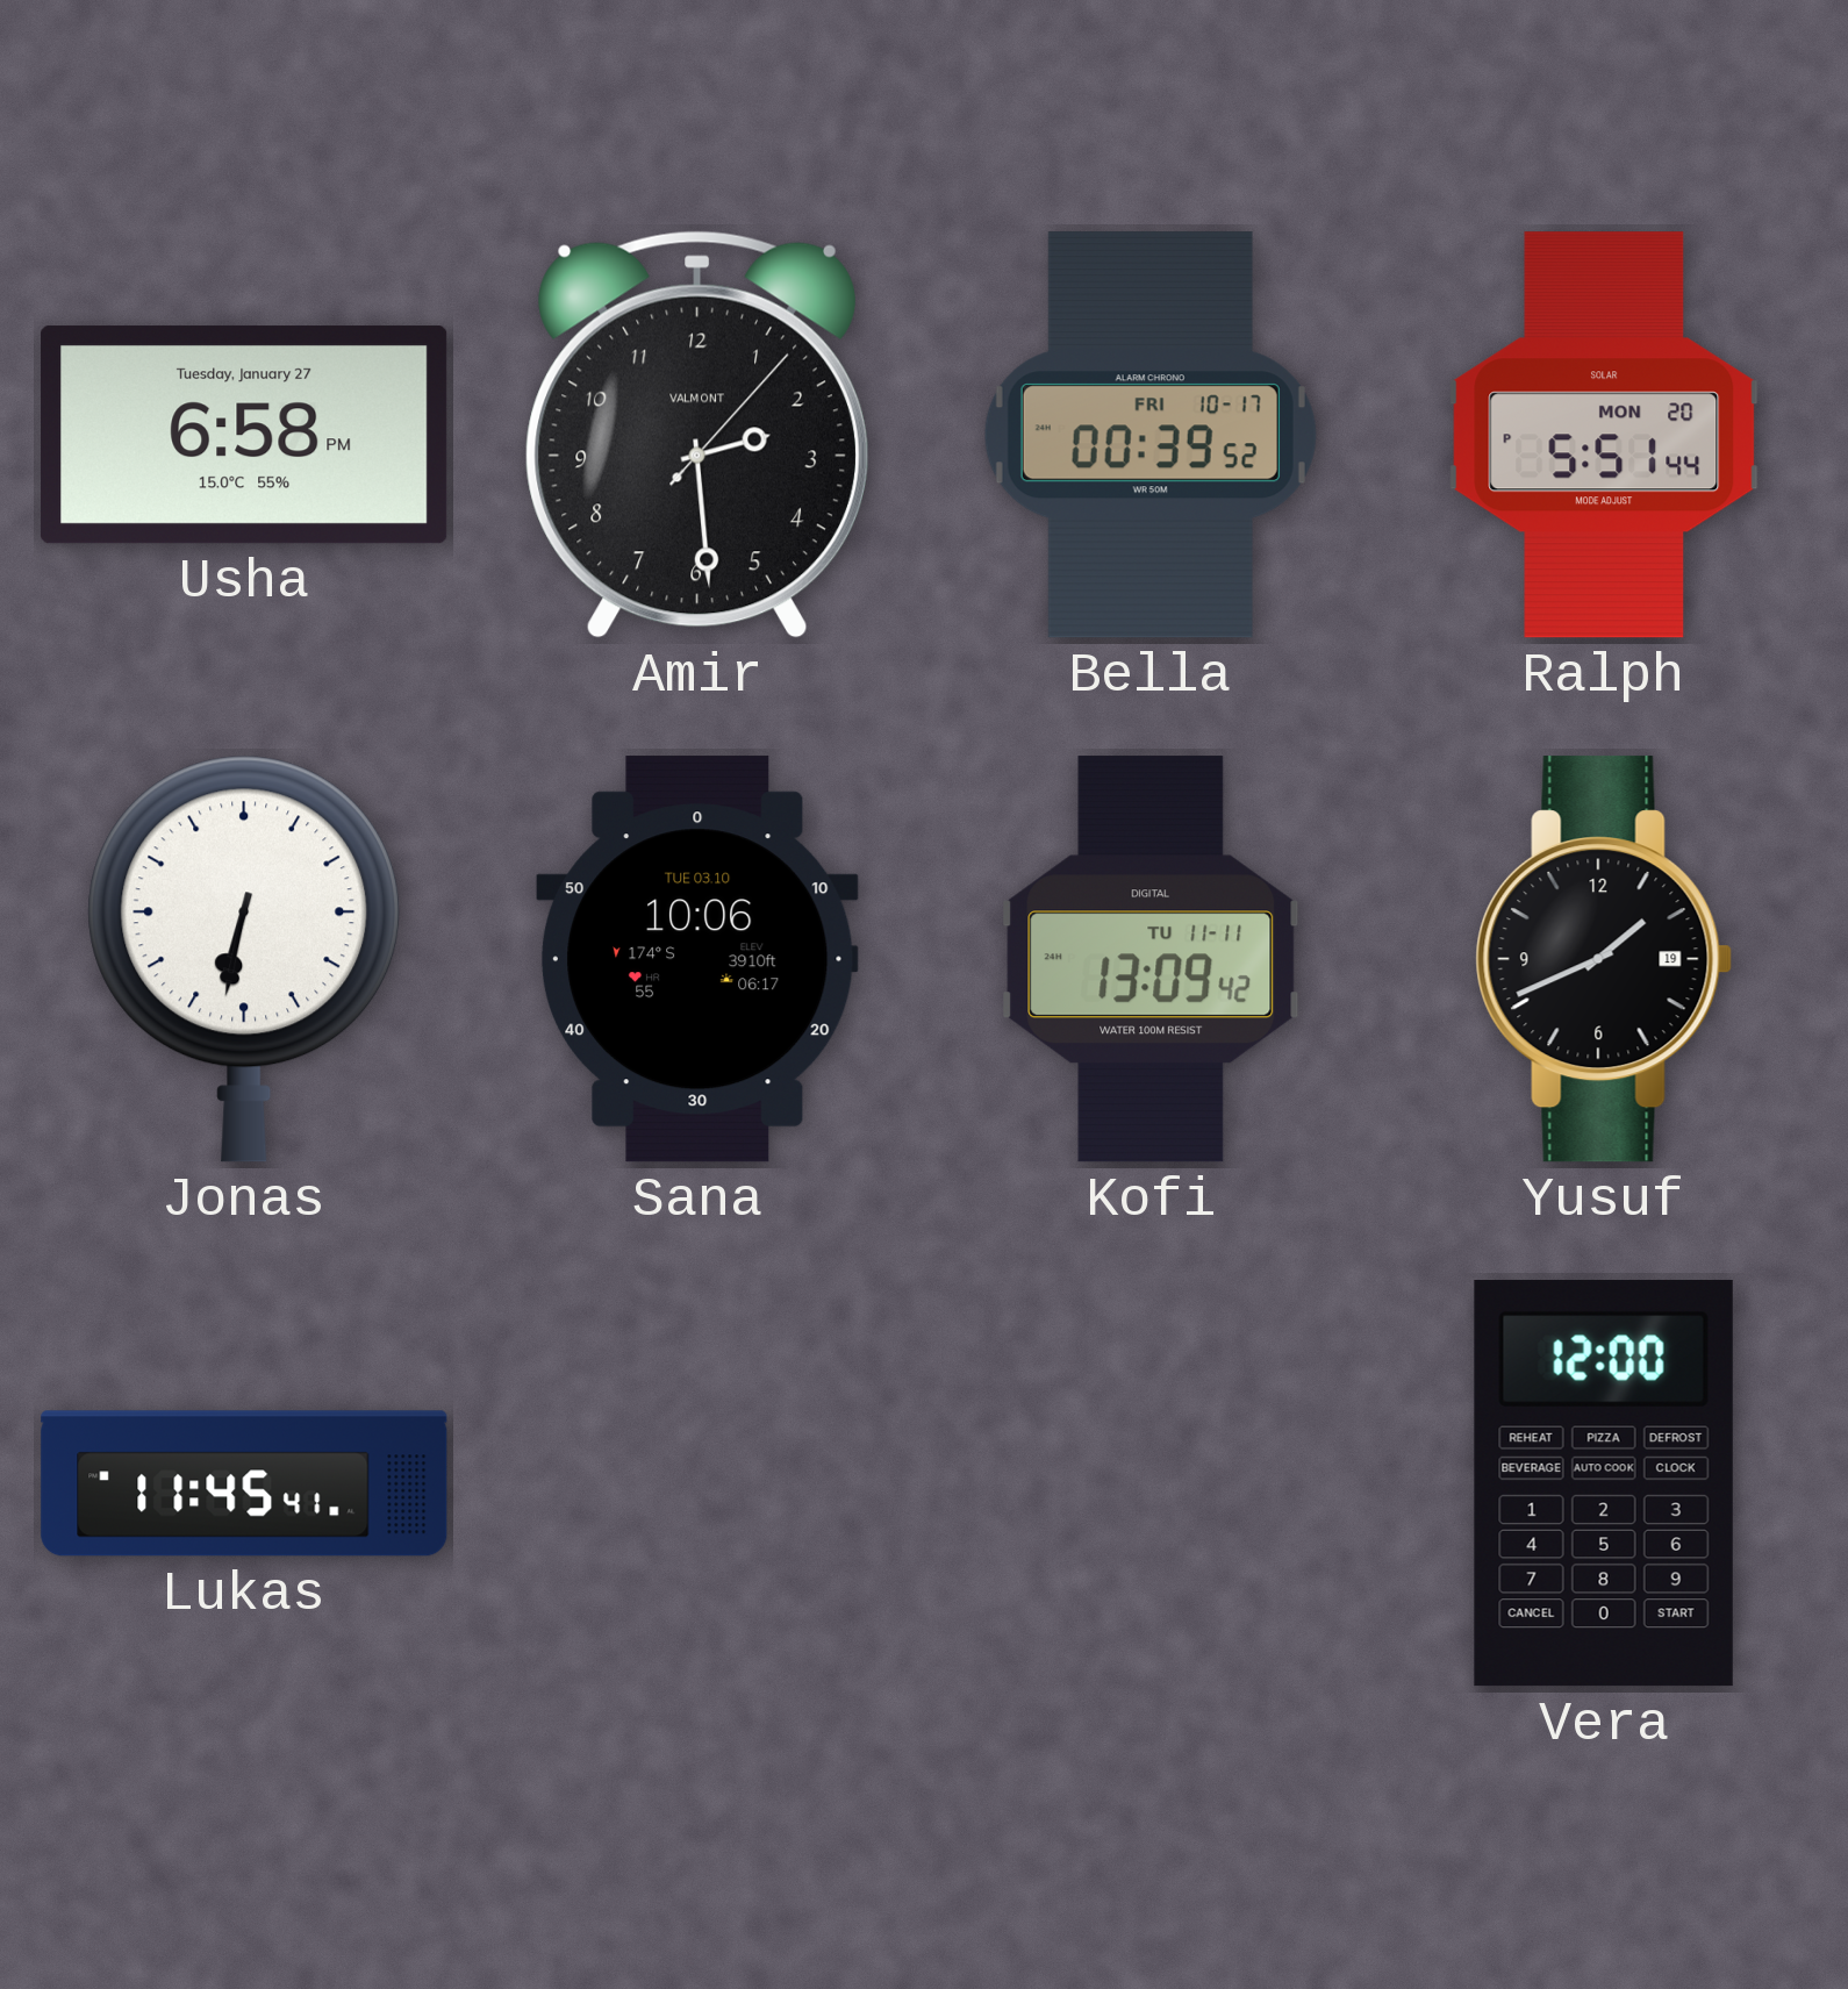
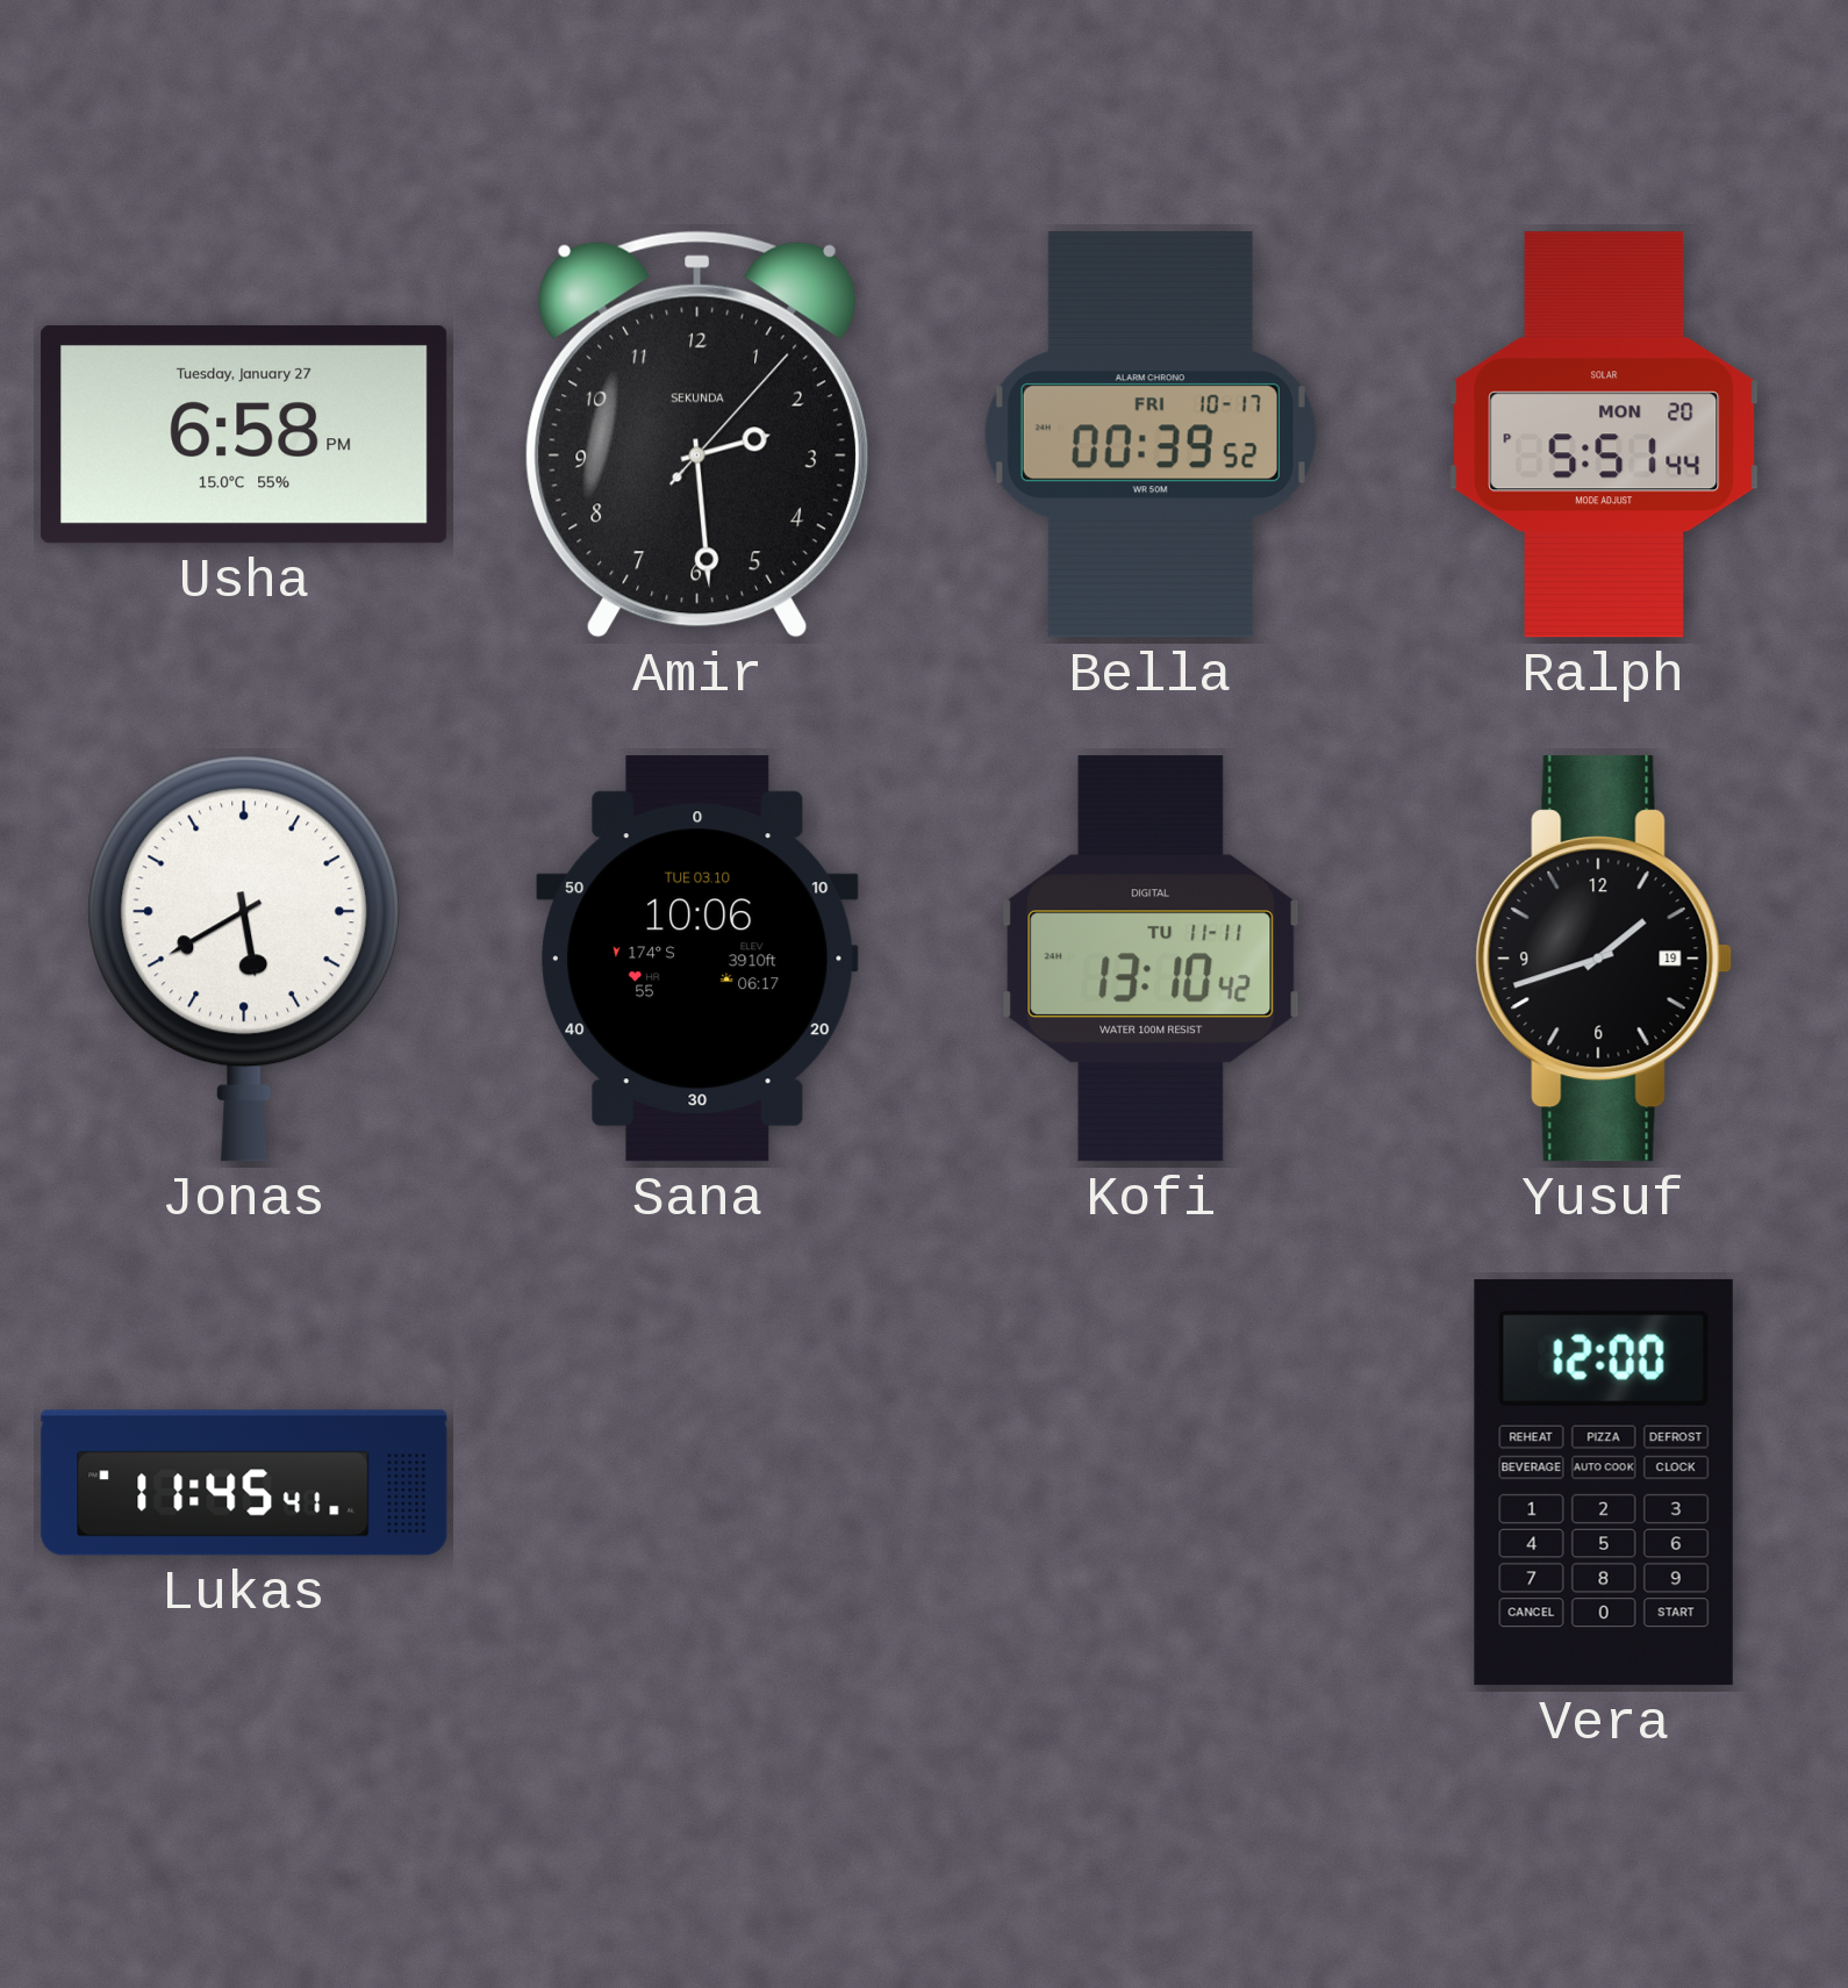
Amir brand: VALMONT -> SEKUNDA
Jonas: 6:32 -> 5:40
Kofi: 13:09 -> 13:10
Yusuf: 1:41 -> 1:42
